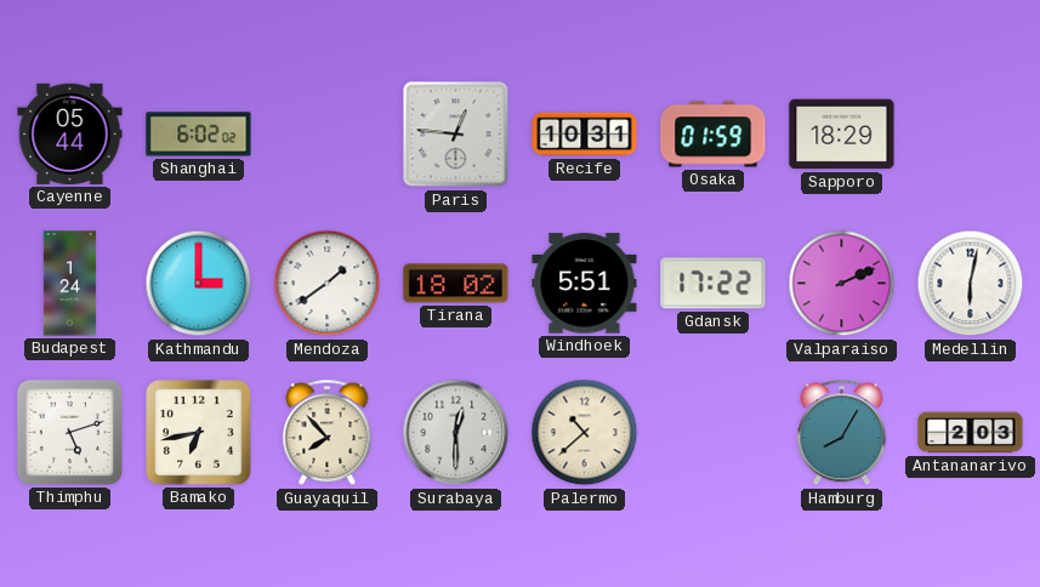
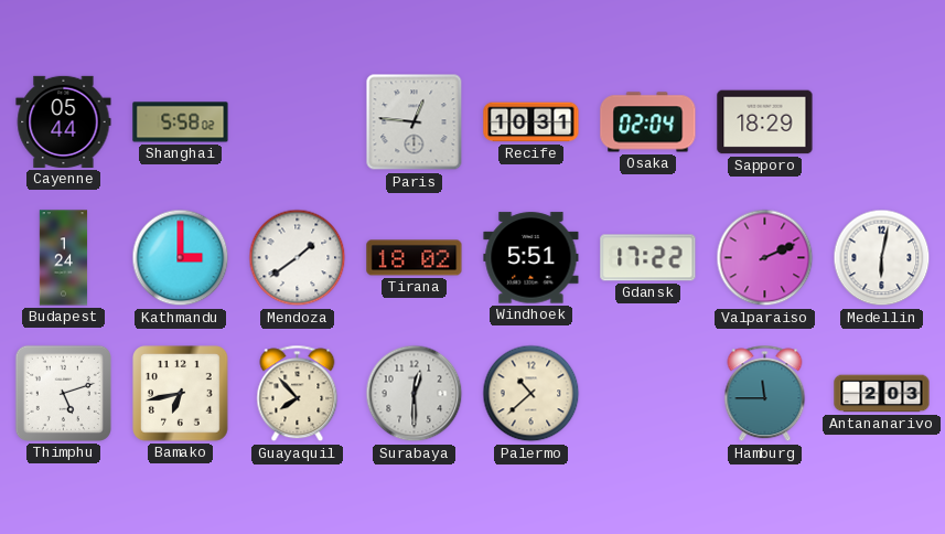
Shanghai: 6:02 -> 5:58
Osaka: 01:59 -> 02:04
Hamburg: 8:05 -> 11:45
